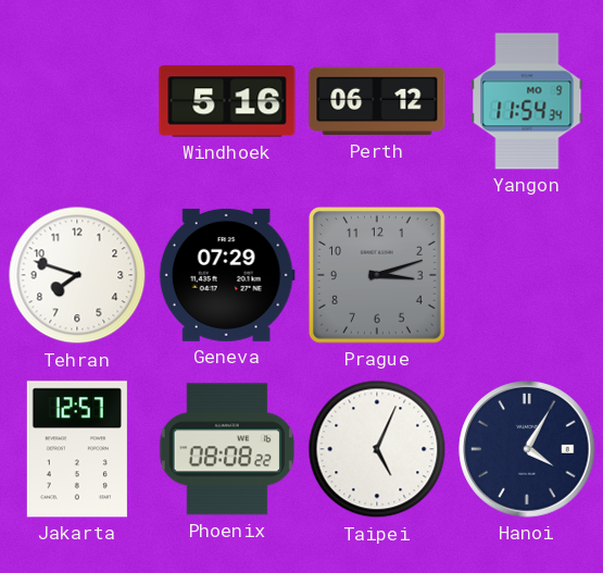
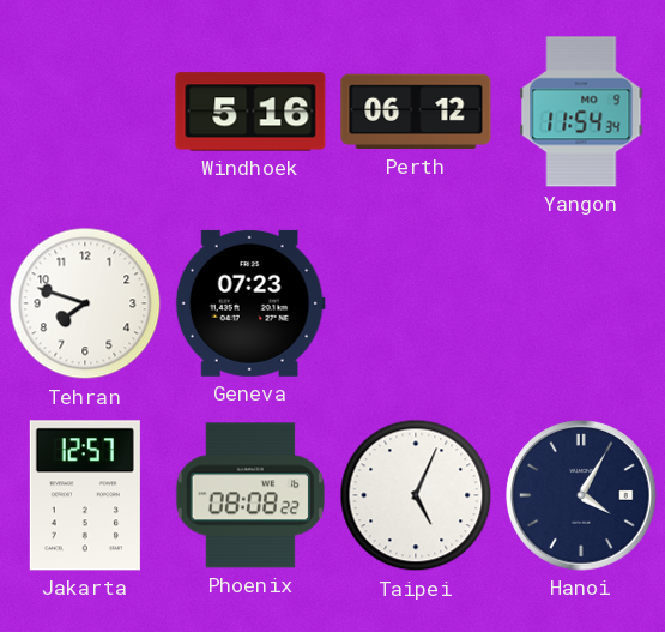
Geneva: 07:29 -> 07:23
Prague: 3:12 -> none
